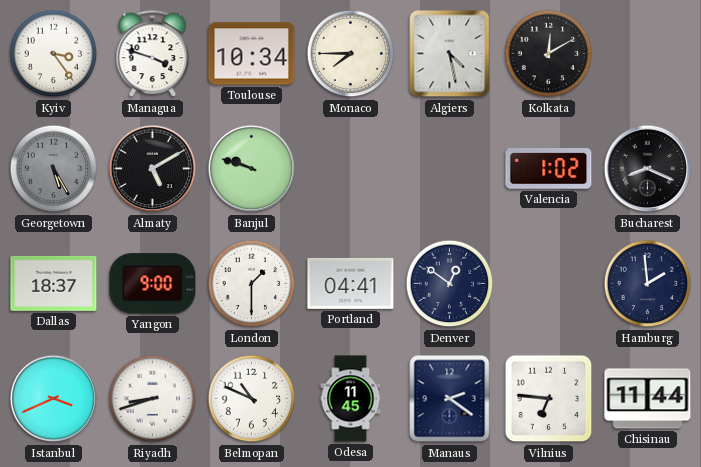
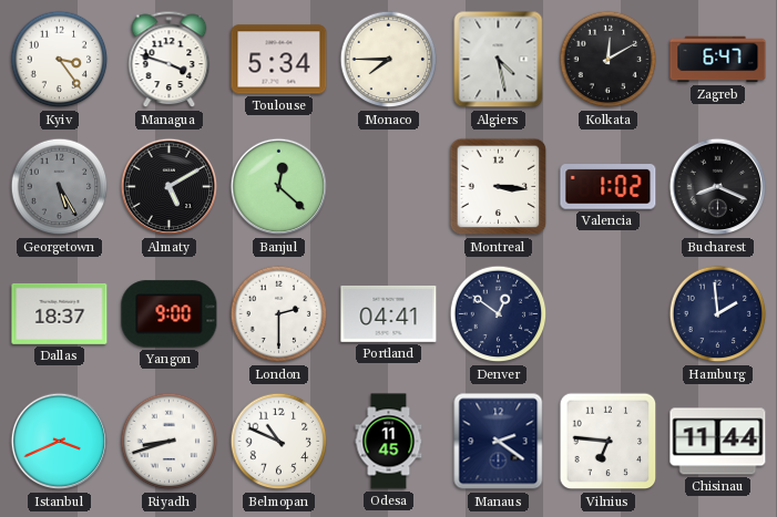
Toulouse: 10:34 -> 5:34
Zagreb: none -> 6:47
Banjul: 9:48 -> 12:22
Montreal: none -> 3:16
London: 1:30 -> 2:30
